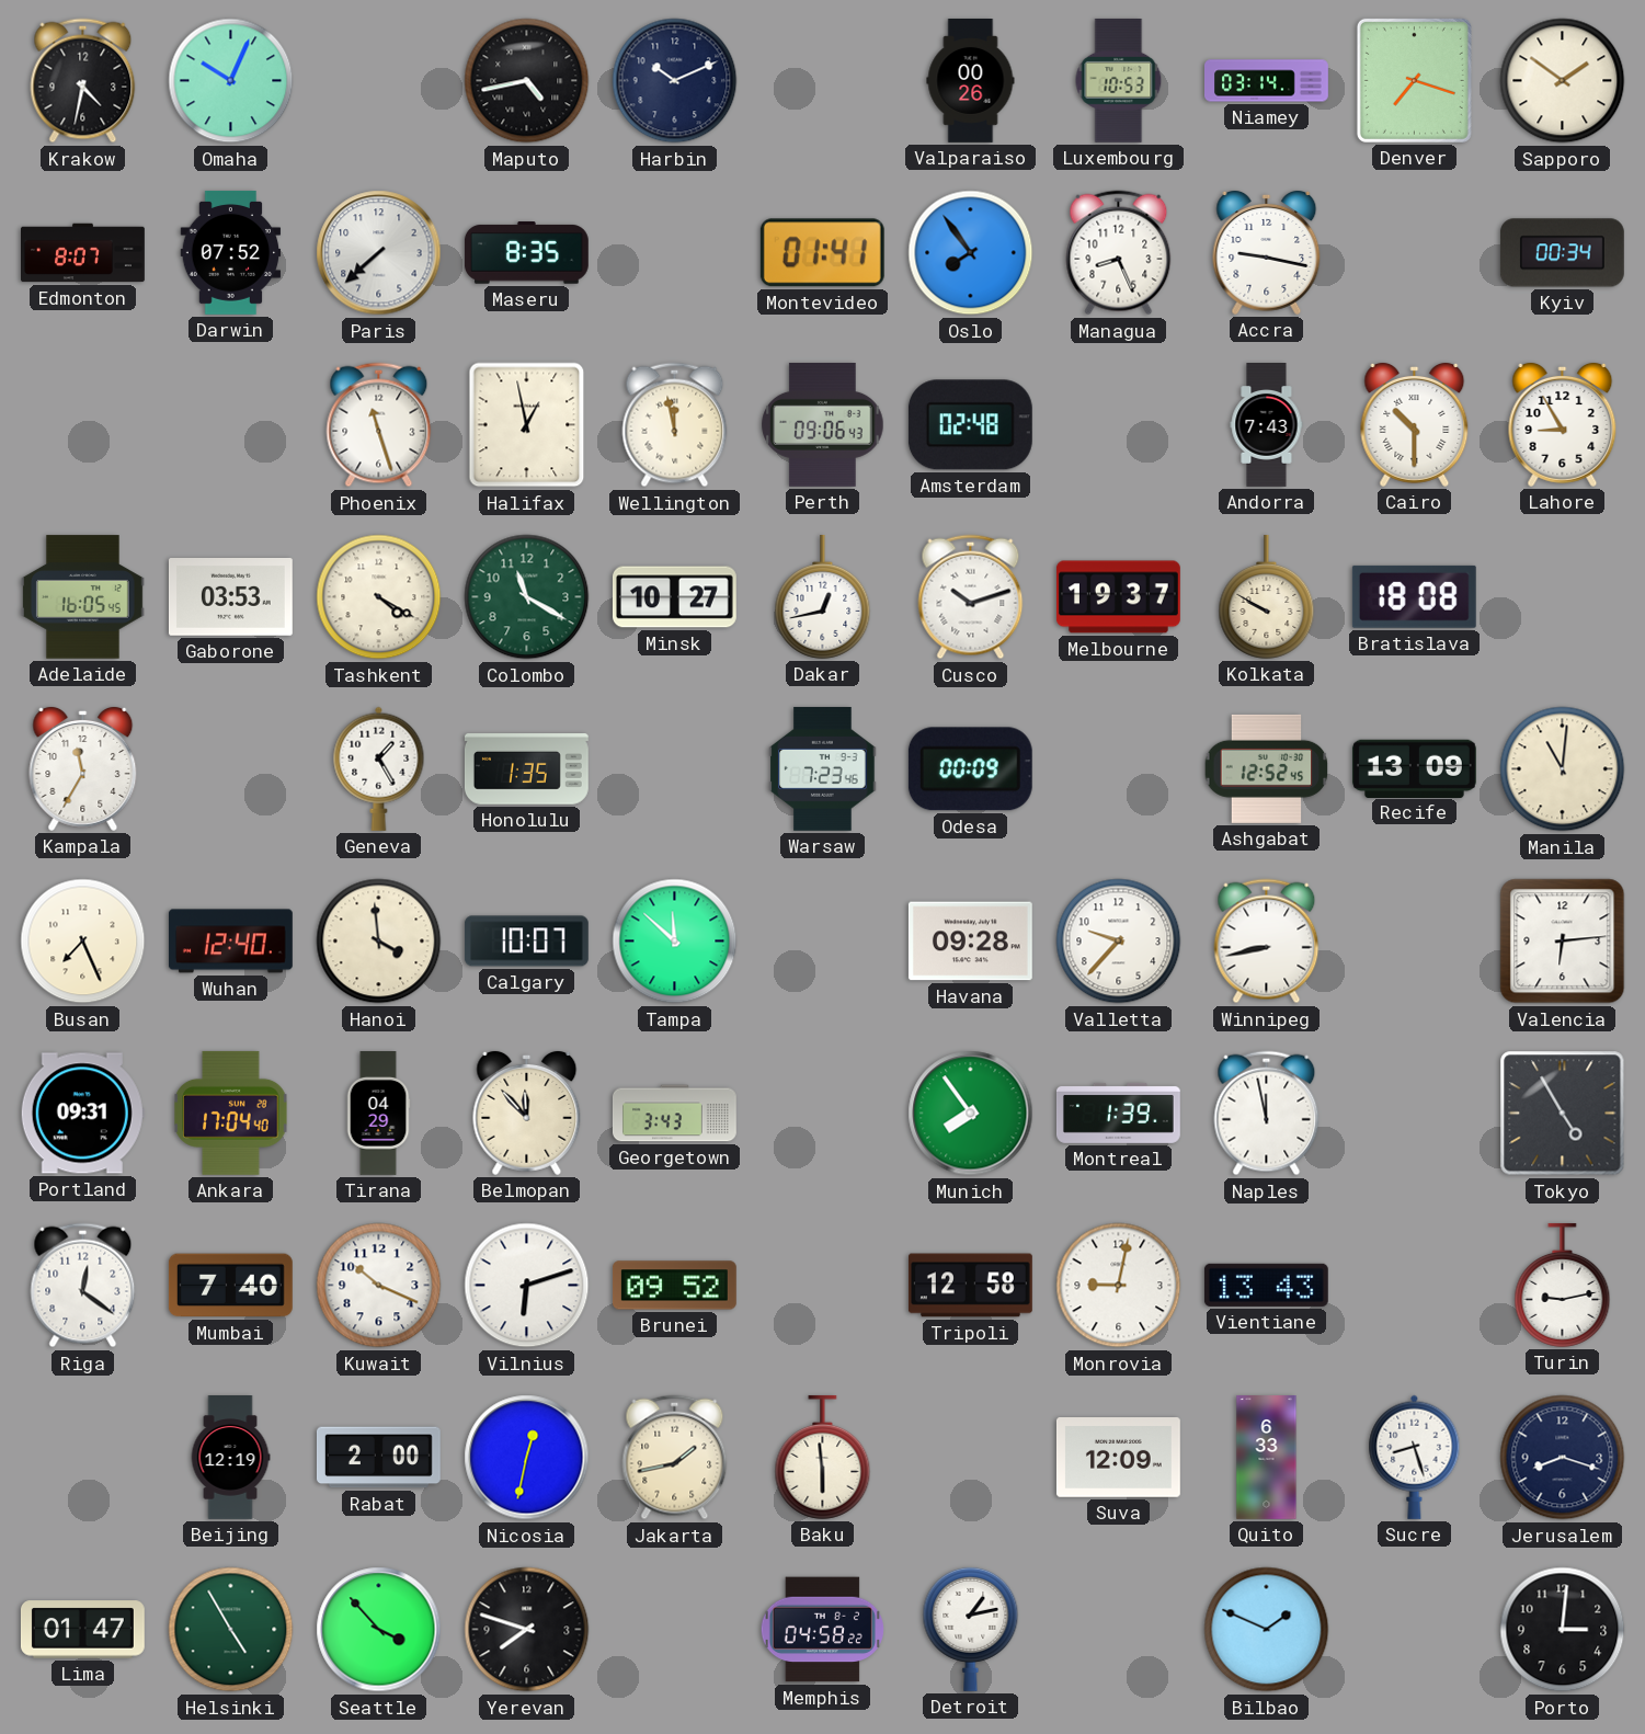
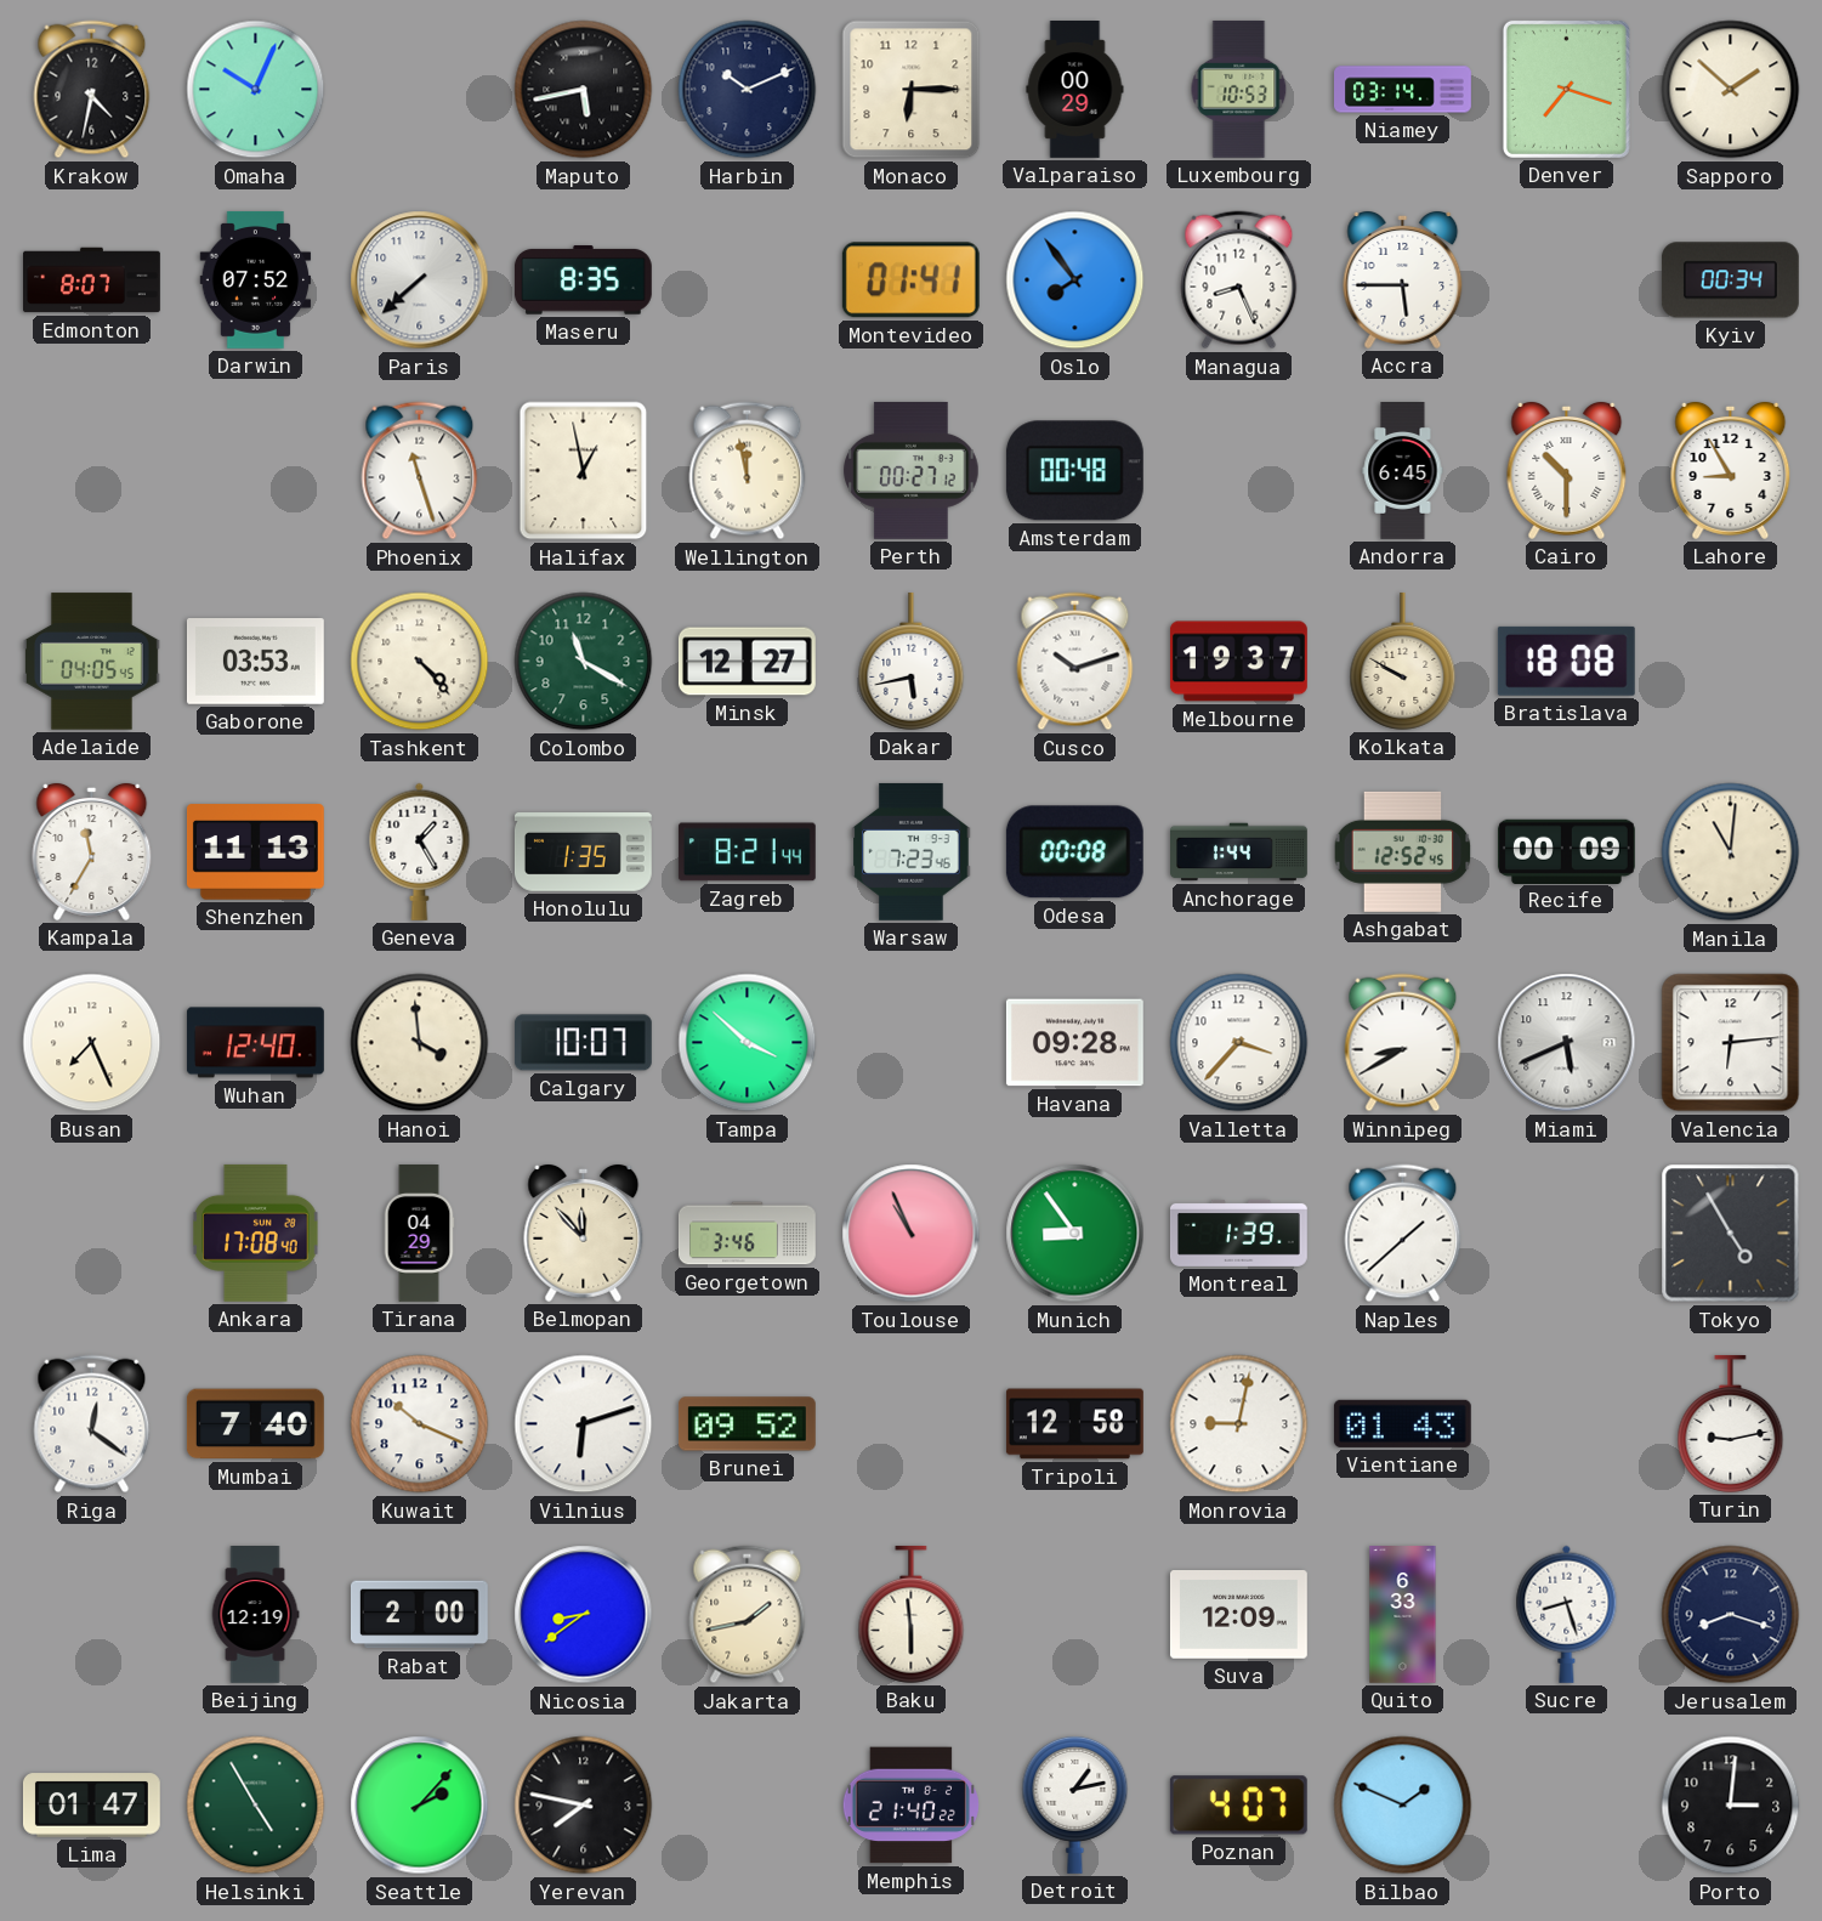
Maputo: 4:43 -> 5:43
Monaco: none -> 6:15
Valparaiso: 00:26 -> 00:29
Sapporo: 1:51 -> 1:52
Accra: 9:17 -> 5:45
Perth: 09:06 -> 00:27
Amsterdam: 02:48 -> 00:48
Andorra: 7:43 -> 6:45
Adelaide: 16:05 -> 04:05
Tashkent: 4:20 -> 4:23
Minsk: 10:27 -> 12:27
Dakar: 12:43 -> 5:43
Shenzhen: none -> 11:13
Zagreb: none -> 8:21
Odesa: 00:09 -> 00:08
Anchorage: none -> 1:44
Recife: 13:09 -> 00:09
Tampa: 11:52 -> 3:52
Valletta: 9:37 -> 3:37
Winnipeg: 8:43 -> 8:40
Miami: none -> 5:41
Portland: 09:31 -> none
Ankara: 17:04 -> 17:08
Georgetown: 3:43 -> 3:46
Toulouse: none -> 10:56
Munich: 7:54 -> 8:54
Naples: 11:58 -> 1:38
Vientiane: 13:43 -> 01:43
Nicosia: 12:32 -> 8:39
Seattle: 3:53 -> 2:07
Yerevan: 7:48 -> 7:47
Memphis: 04:58 -> 21:40
Poznan: none -> 4:07
